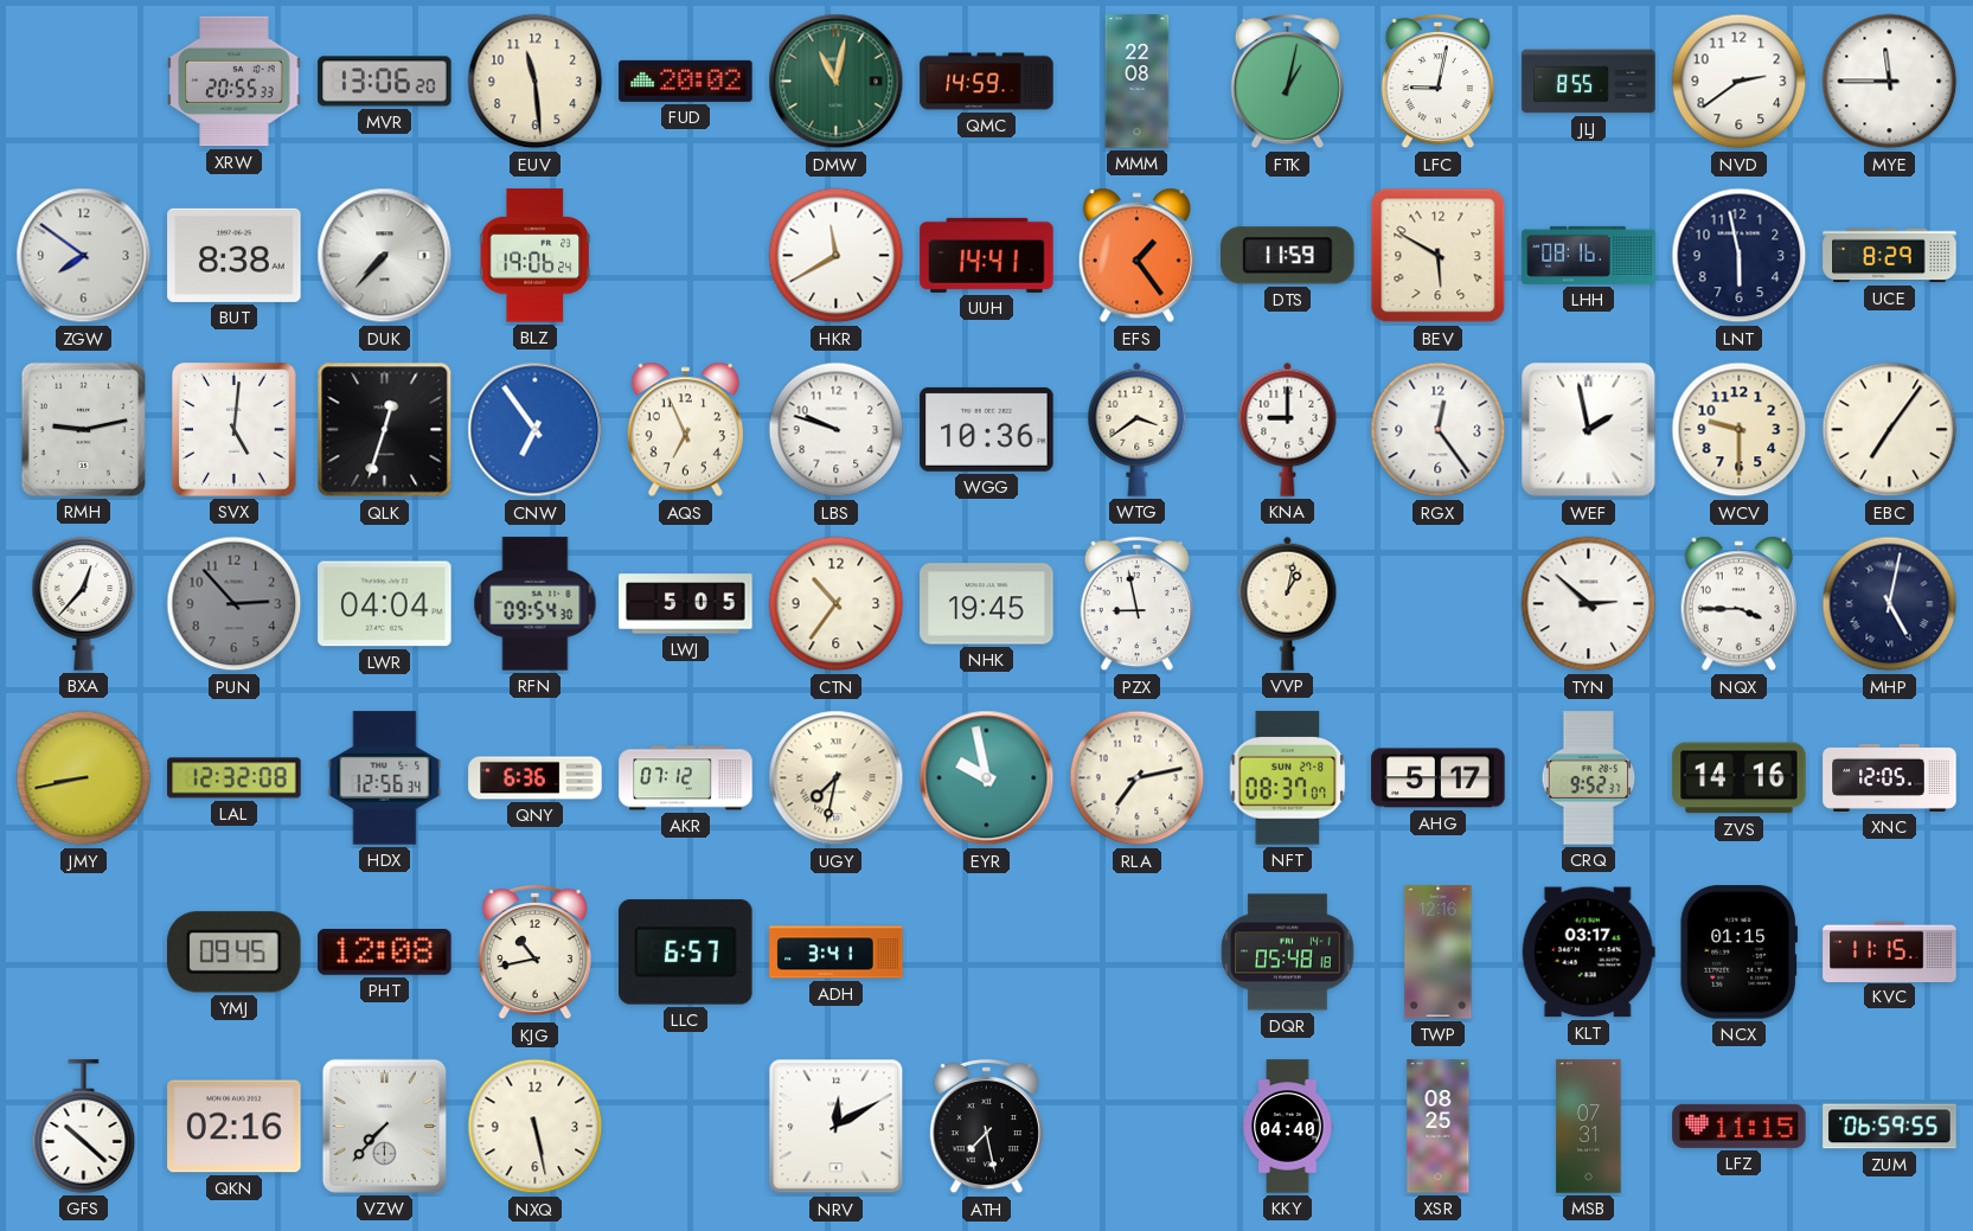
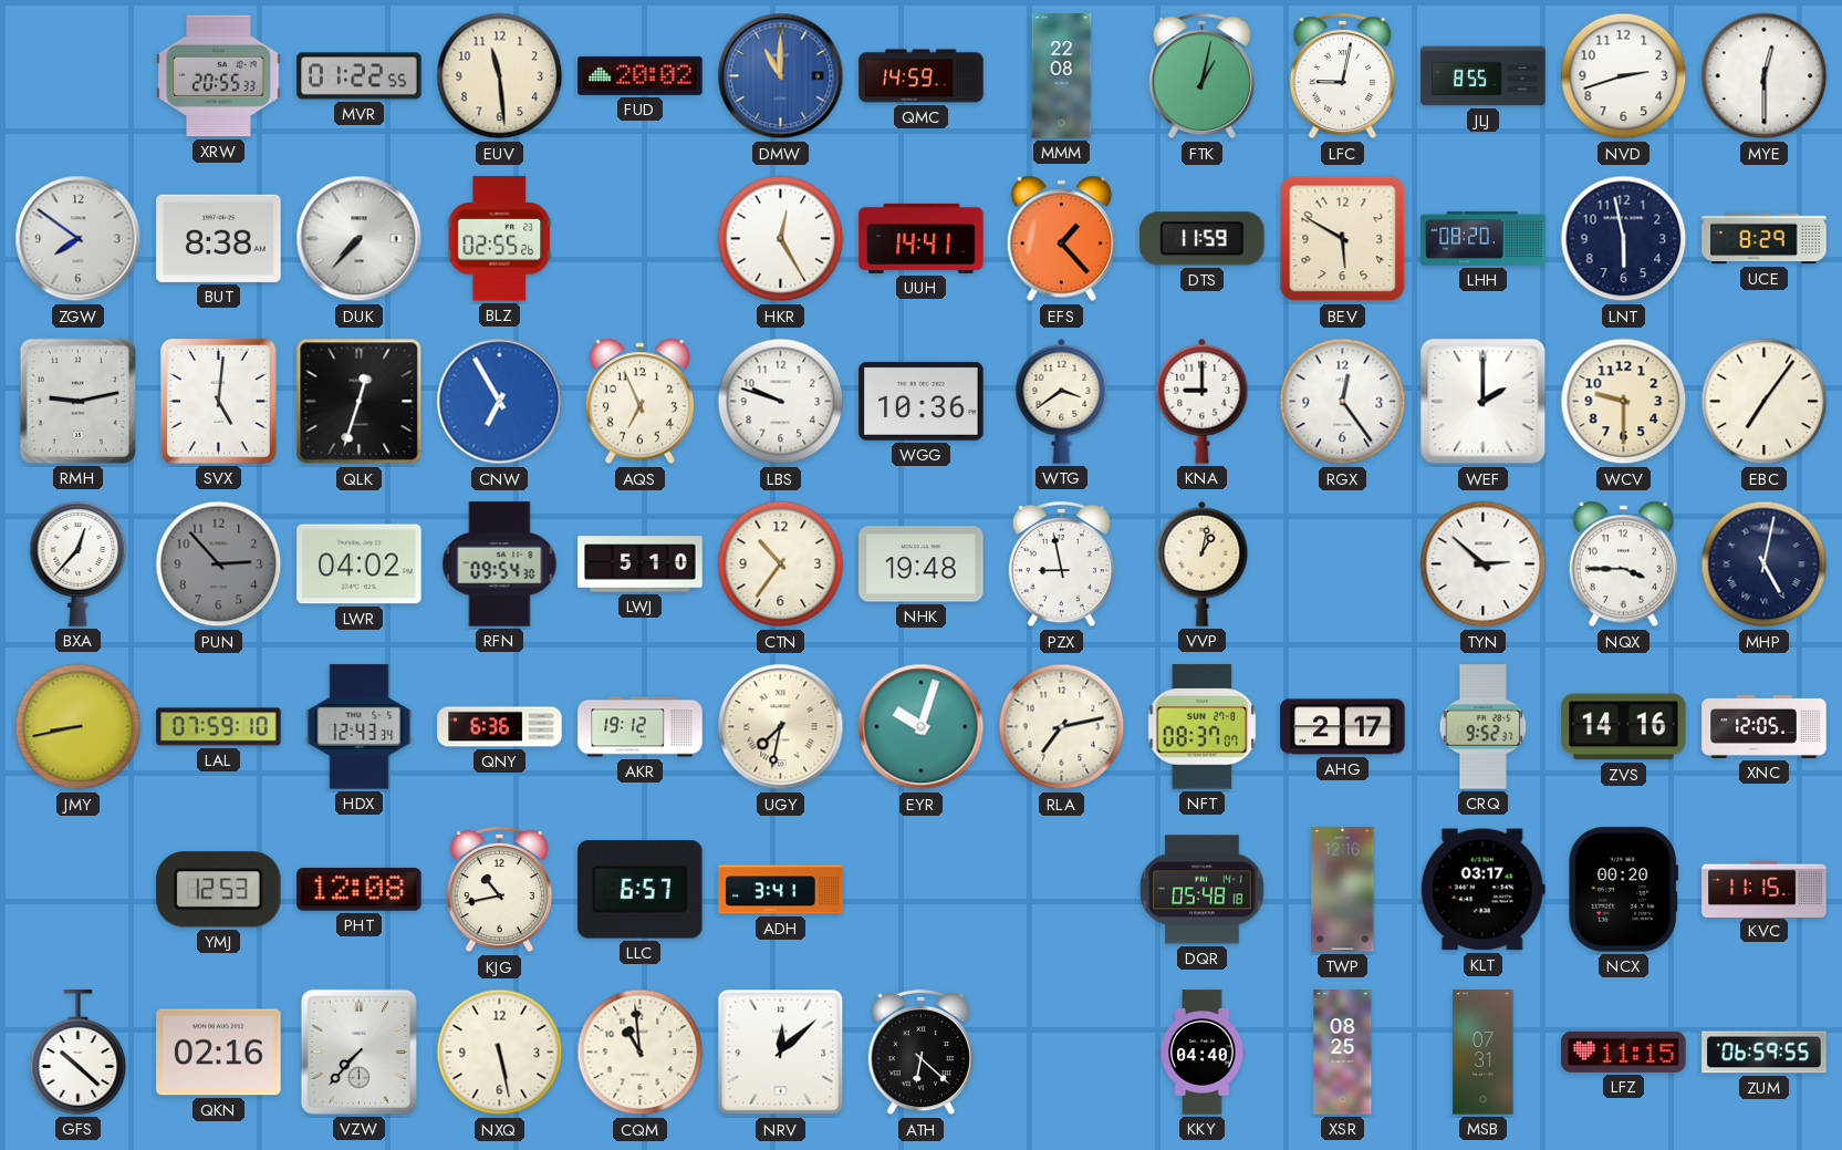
MVR: 13:06 -> 01:22
DMW: 11:02 -> 11:00
DMW dial: green -> blue
NVD: 2:39 -> 2:42
MYE: 11:45 -> 12:30
BLZ: 19:06 -> 02:55
HKR: 11:40 -> 12:25
EFS: 1:24 -> 1:23
LHH: 08:16 -> 08:20
CNW: 6:54 -> 6:55
WEF: 1:58 -> 2:00
LWR: 04:04 -> 04:02
LWJ: 5:05 -> 5:10
NHK: 19:45 -> 19:48
LAL: 12:32 -> 07:59
HDX: 12:56 -> 12:43
AKR: 07:12 -> 19:12
EYR: 9:58 -> 10:03
AHG: 5:17 -> 2:17
YMJ: 09:45 -> 12:53
NCX: 01:15 -> 00:20
CQM: none -> 10:59
NRV: 12:10 -> 12:08
ATH: 7:28 -> 6:22
